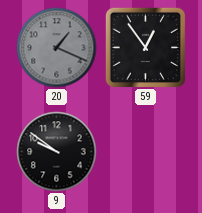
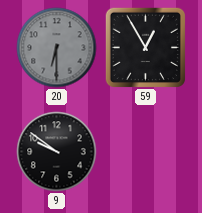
20: 1:19 -> 6:30
59: 12:54 -> 12:55
